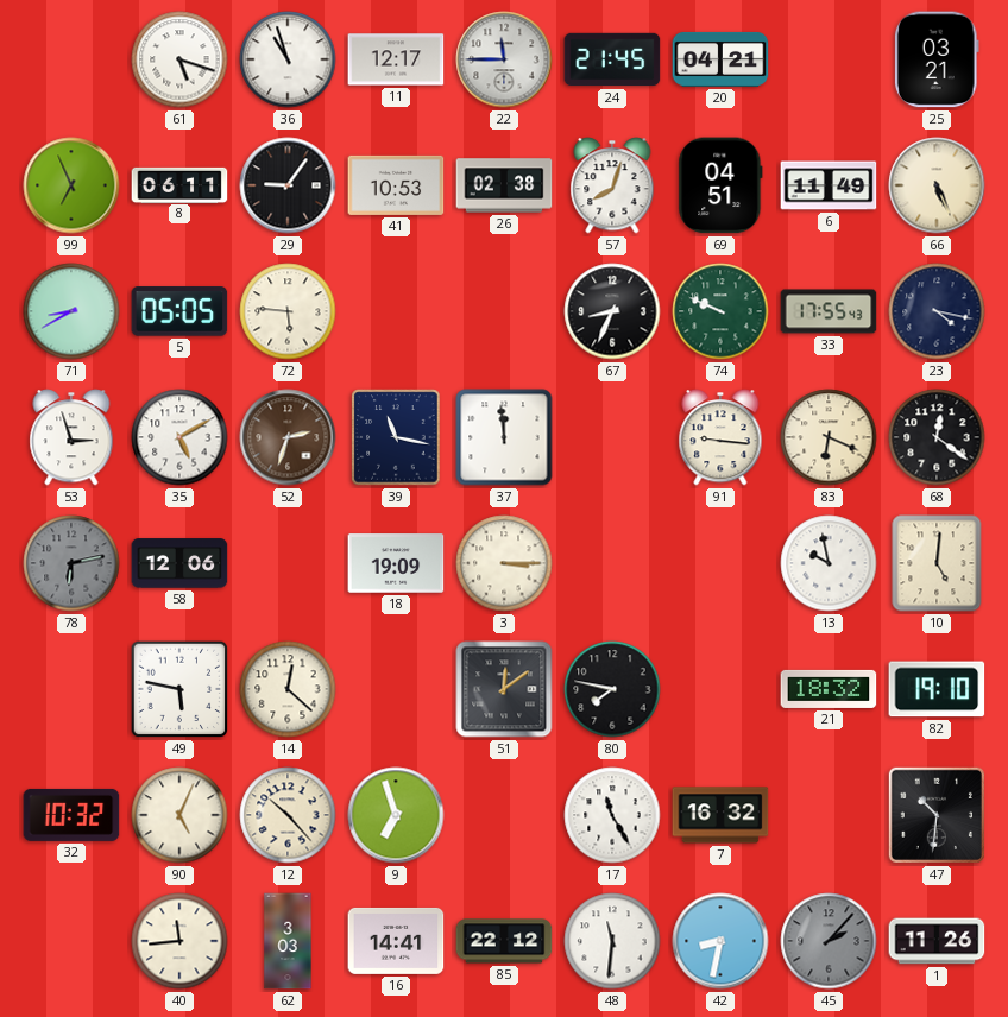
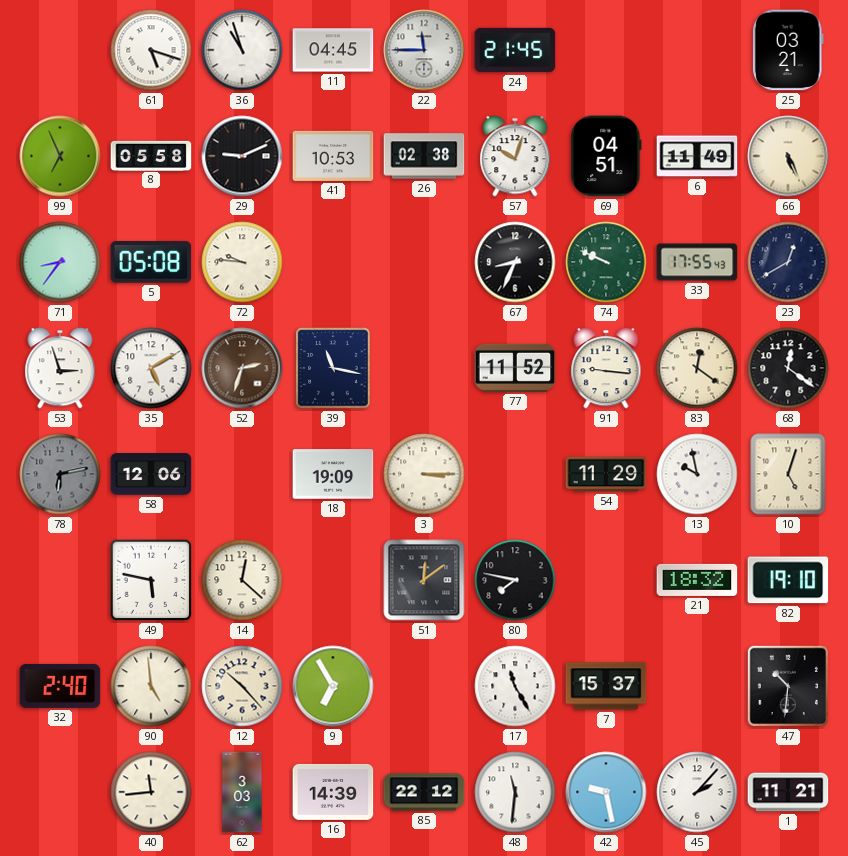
11: 12:17 -> 04:45
20: 04:21 -> none
8: 06:11 -> 05:58
29: 9:06 -> 9:11
57: 8:03 -> 10:03
71: 8:40 -> 8:36
5: 05:05 -> 05:08
72: 5:46 -> 9:46
23: 4:17 -> 12:40
37: 11:59 -> none
77: none -> 11:52
83: 6:19 -> 12:21
54: none -> 11:29
10: 5:01 -> 5:03
32: 10:32 -> 2:40
90: 5:04 -> 4:59
9: 6:57 -> 6:55
7: 16:32 -> 15:37
16: 14:41 -> 14:39
42: 8:32 -> 9:28
45 dial: grey -> white
1: 11:26 -> 11:21
